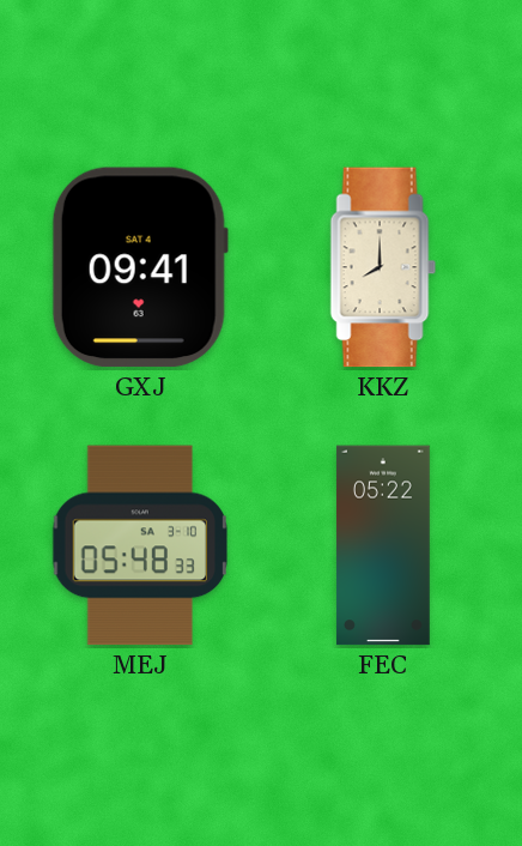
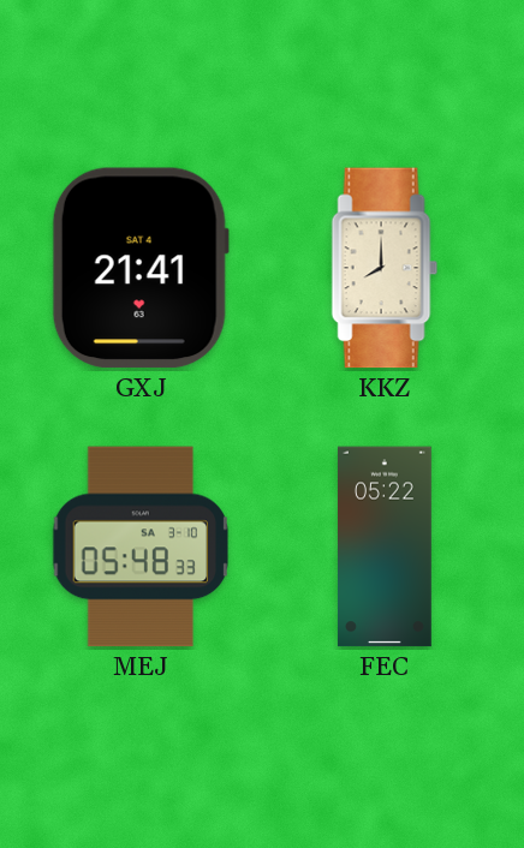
GXJ: 09:41 -> 21:41
